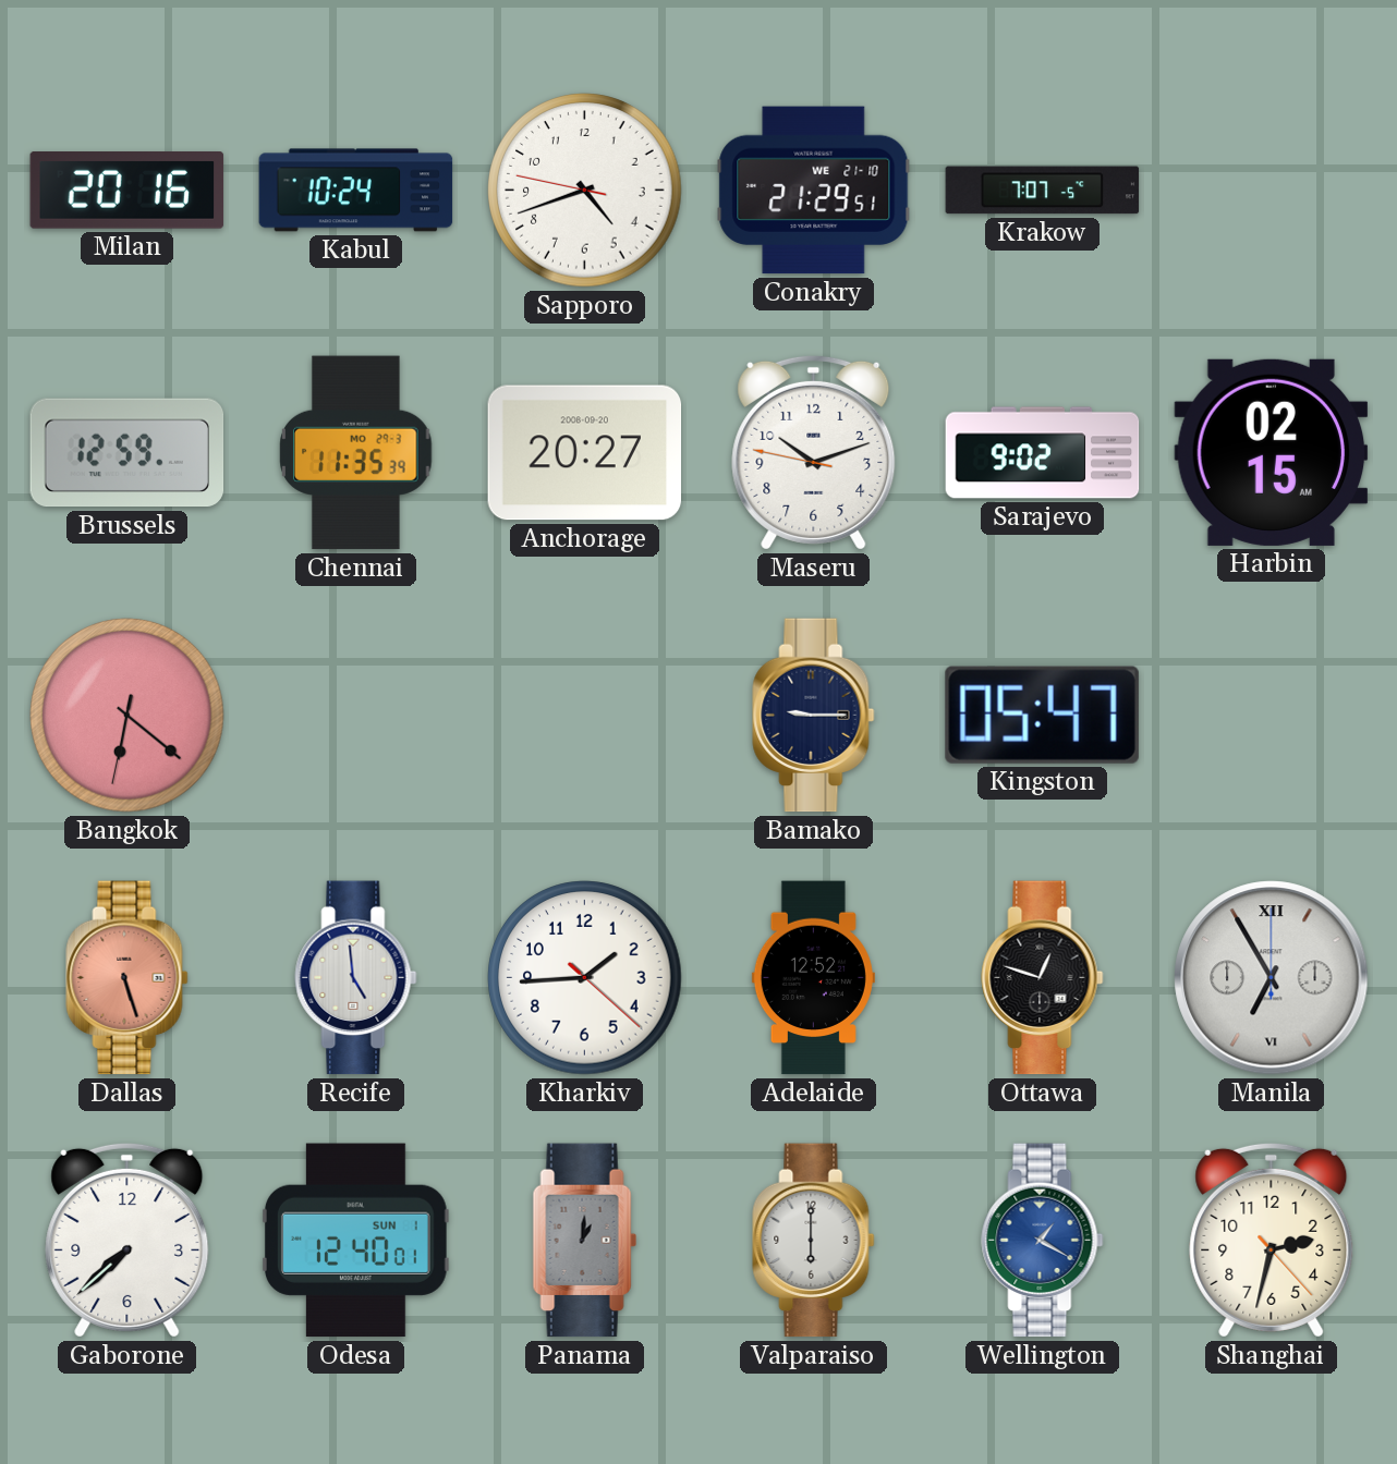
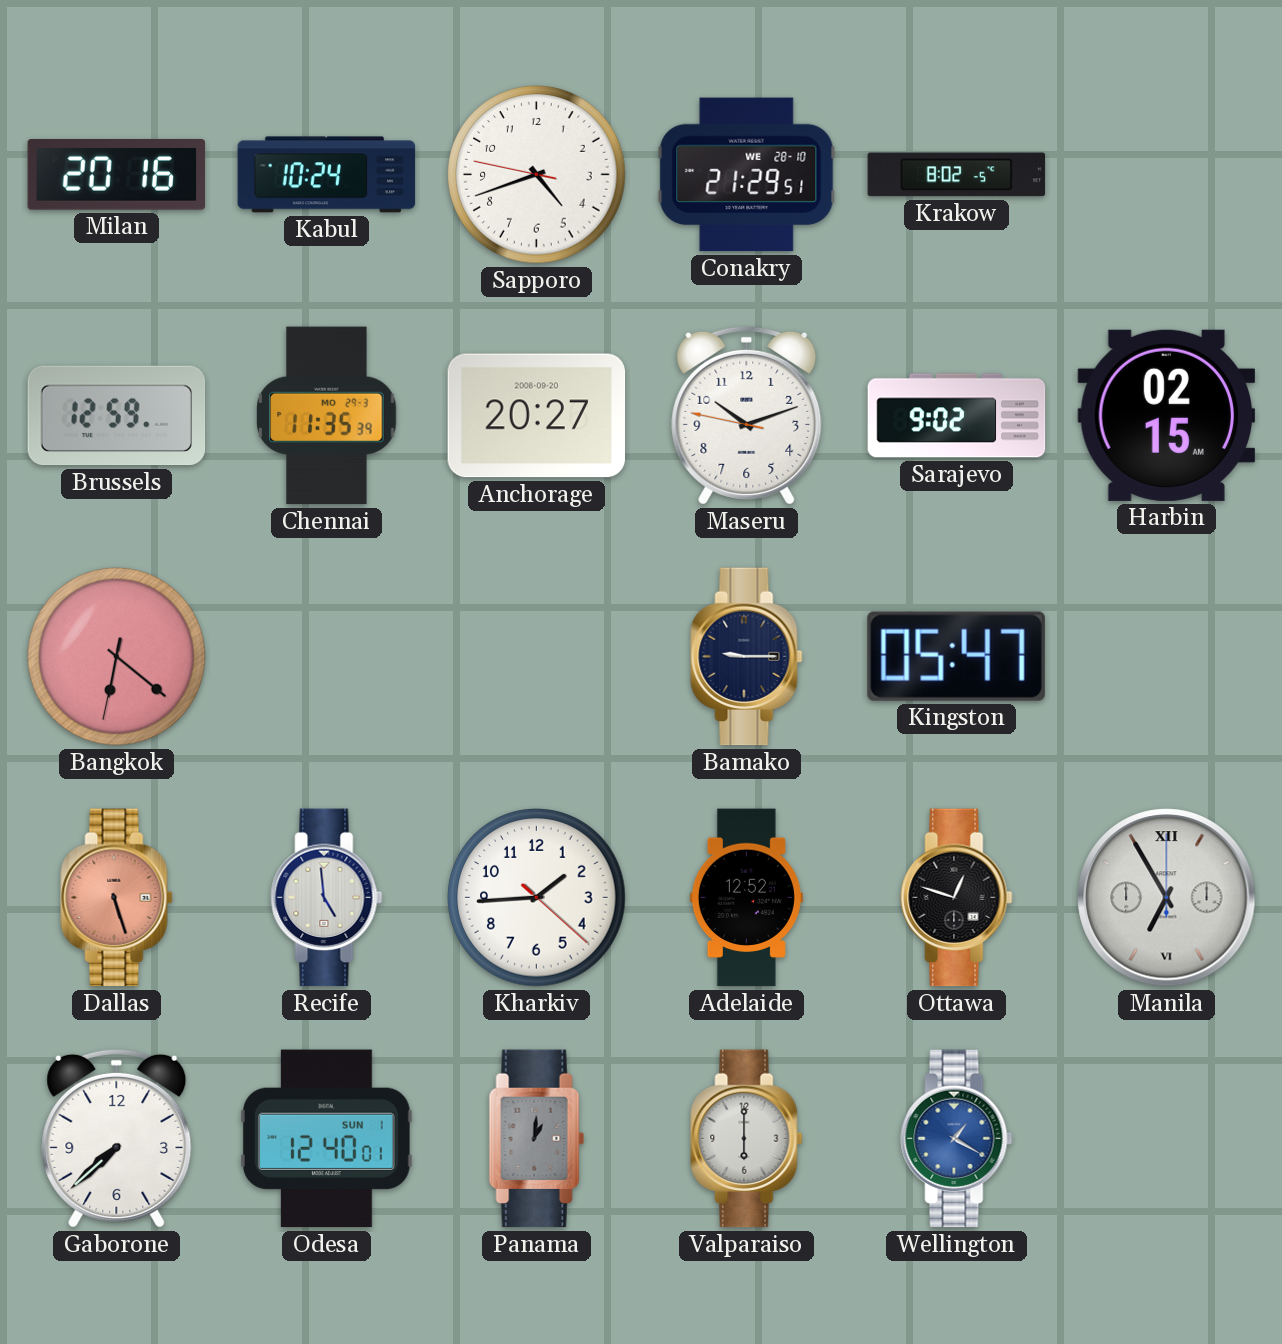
Conakry date: WE 21-10 -> WE 28-10
Krakow: 7:07 -> 8:02
Shanghai: 2:32 -> none
